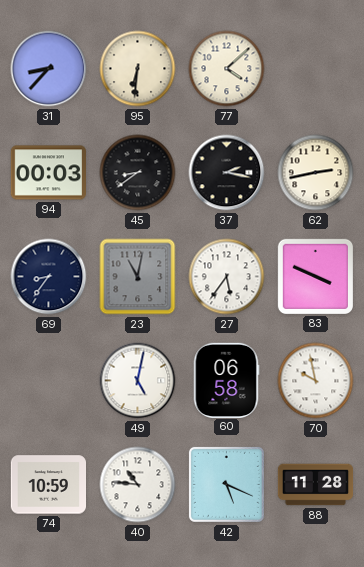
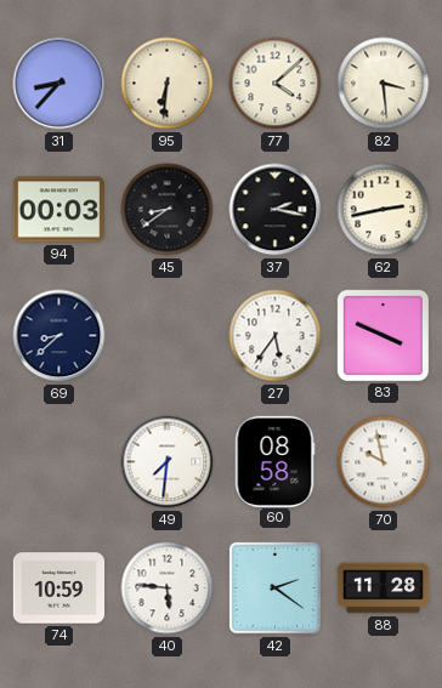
82: none -> 3:29
69: 8:36 -> 8:38
23: 11:02 -> none
49: 5:02 -> 7:31
60: 06:58 -> 08:58
40: 10:46 -> 5:46
42: 5:19 -> 2:21
